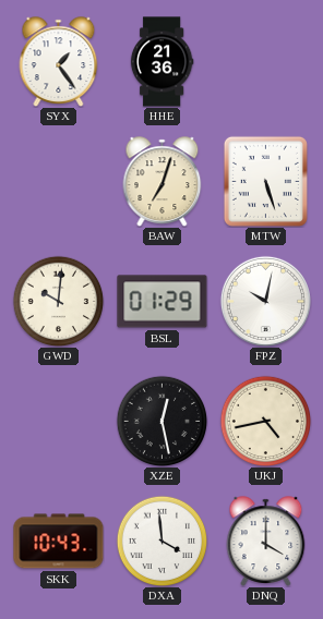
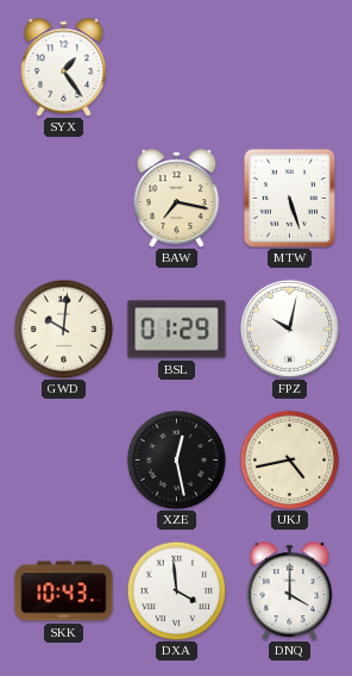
HHE: 21:36 -> none
BAW: 7:03 -> 7:17
